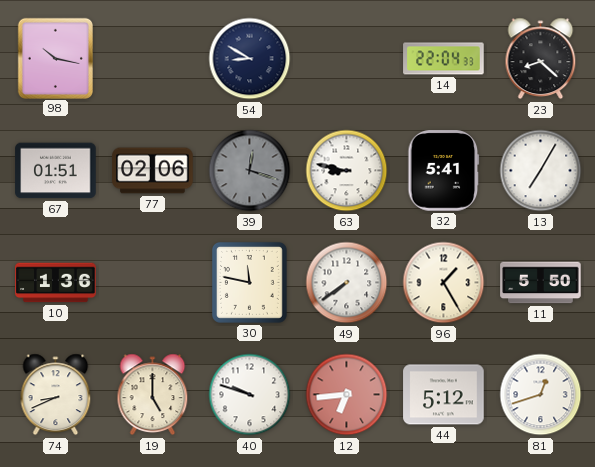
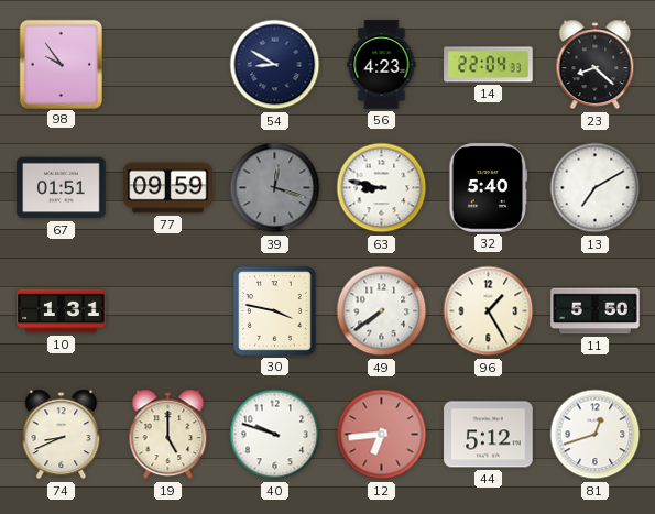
98: 10:17 -> 9:54
56: none -> 4:23
77: 02:06 -> 09:59
32: 5:41 -> 5:40
13: 7:05 -> 7:10
10: 1:36 -> 1:31
30: 11:47 -> 3:47
